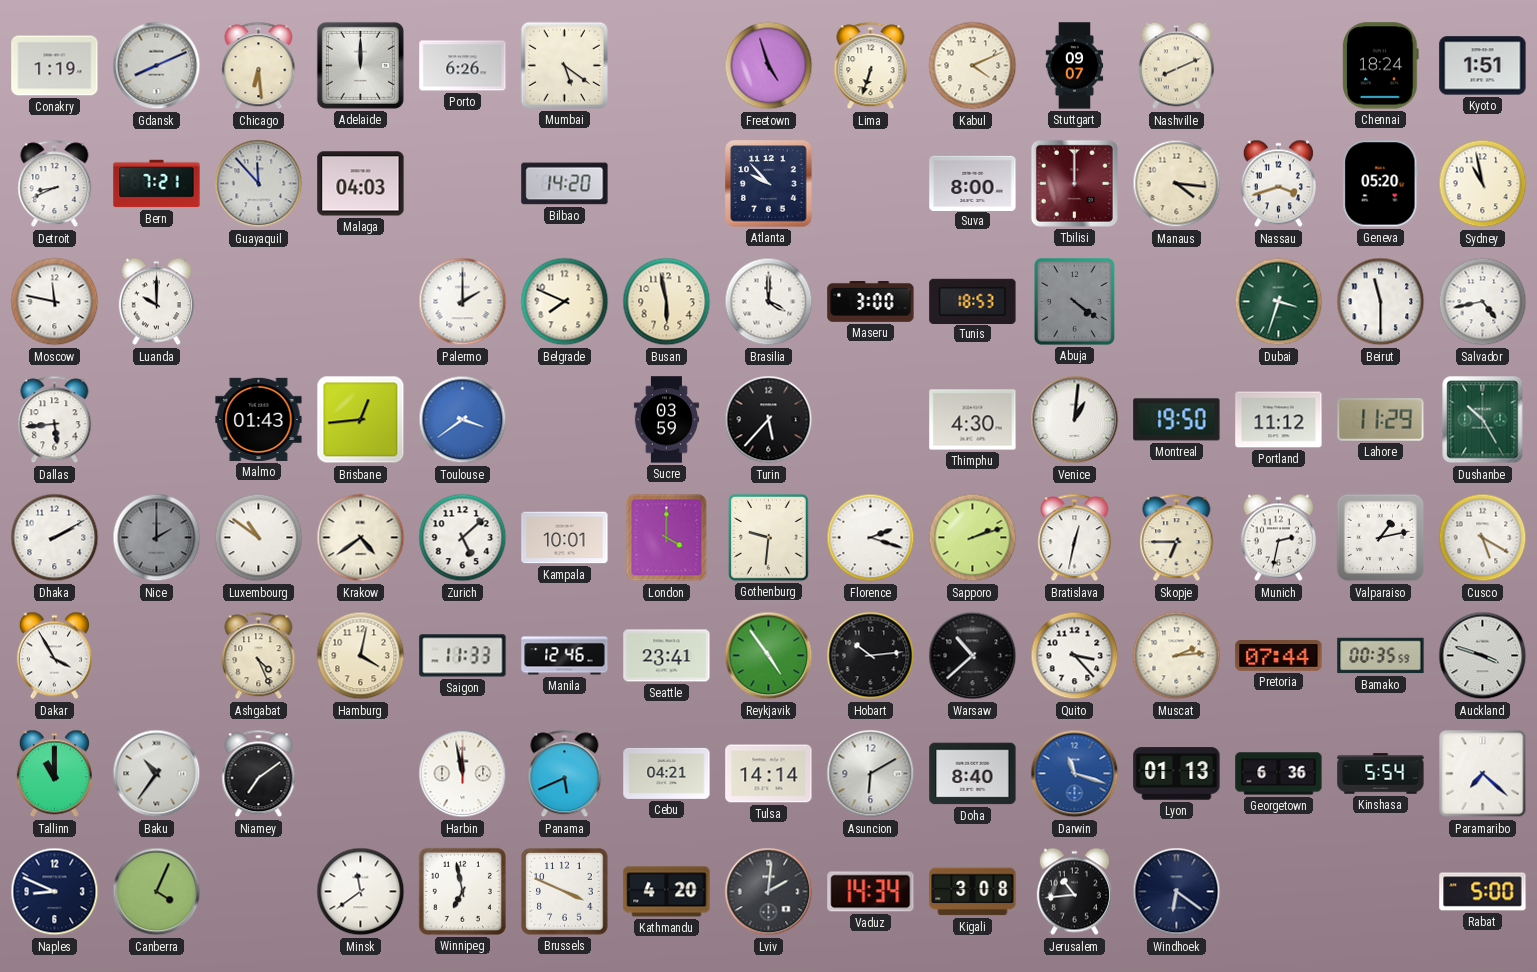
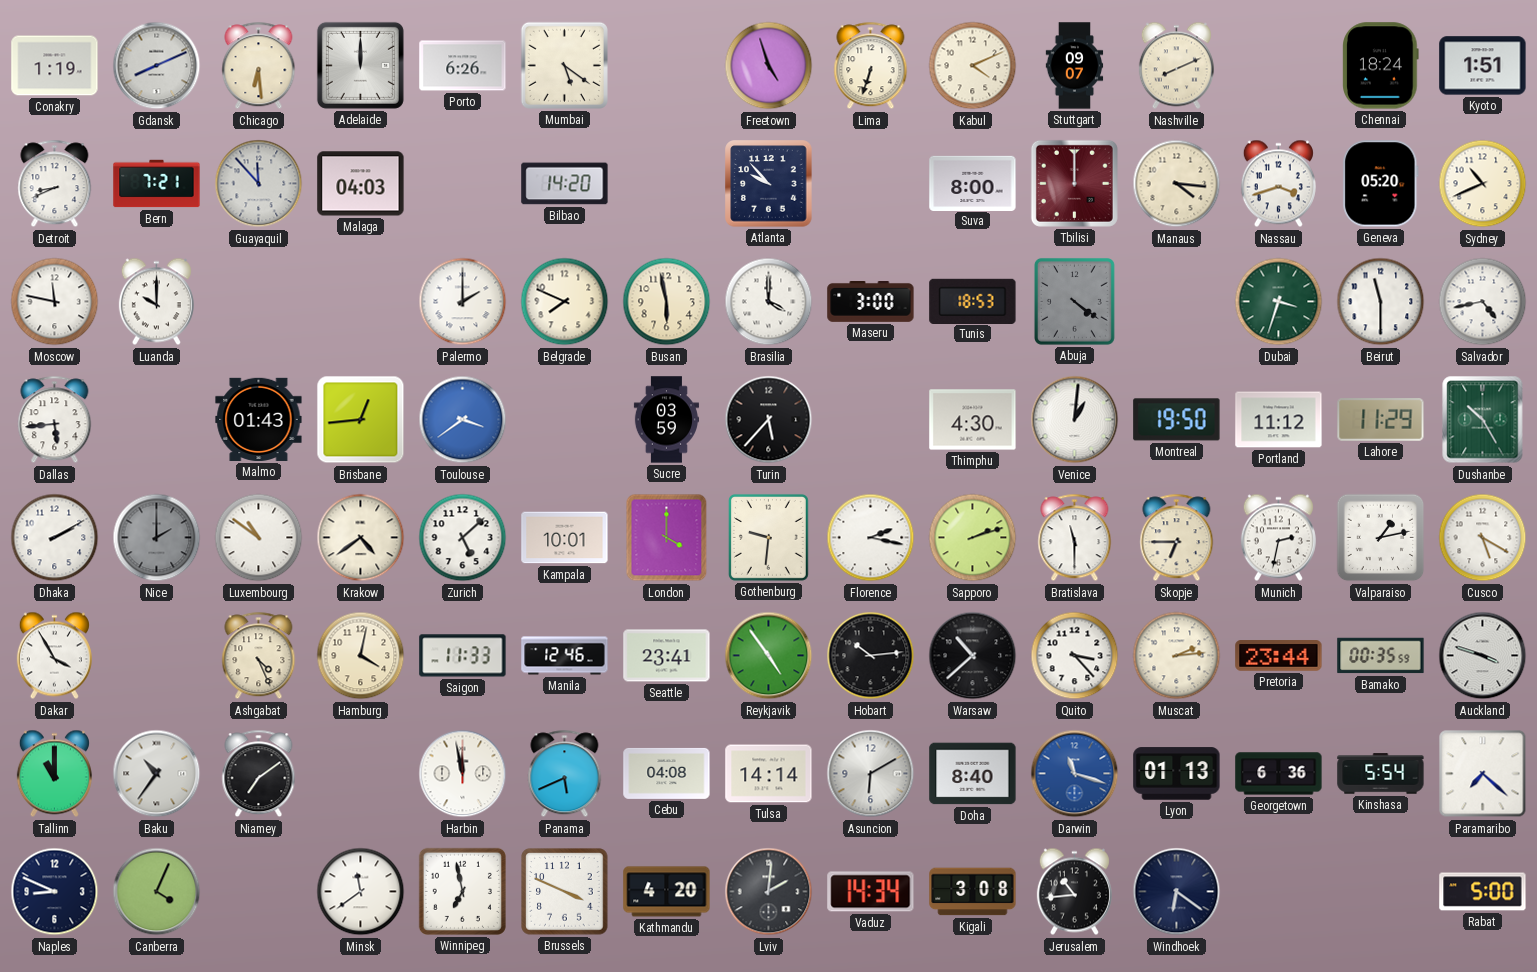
Sydney: 10:58 -> 10:41
Florence: 2:18 -> 2:17
Bratislava: 12:32 -> 11:30
Pretoria: 07:44 -> 23:44
Cebu: 04:21 -> 04:08
